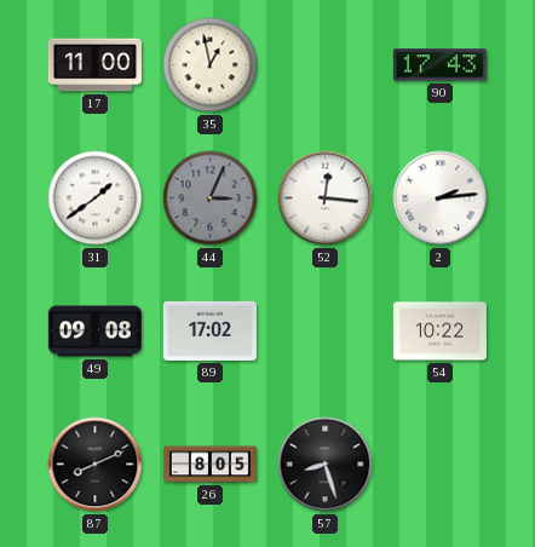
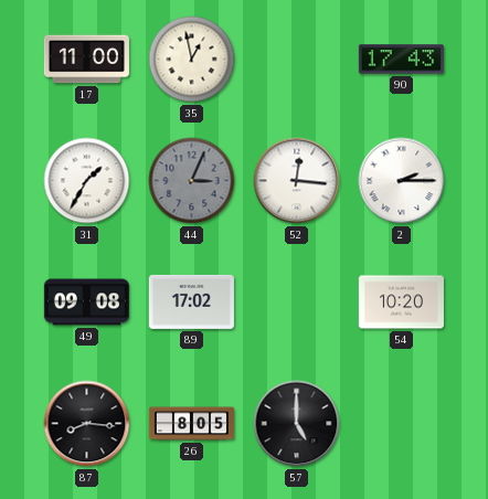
31: 1:39 -> 1:35
2: 2:14 -> 2:15
54: 10:22 -> 10:20
87: 8:11 -> 8:16
57: 8:27 -> 5:00
